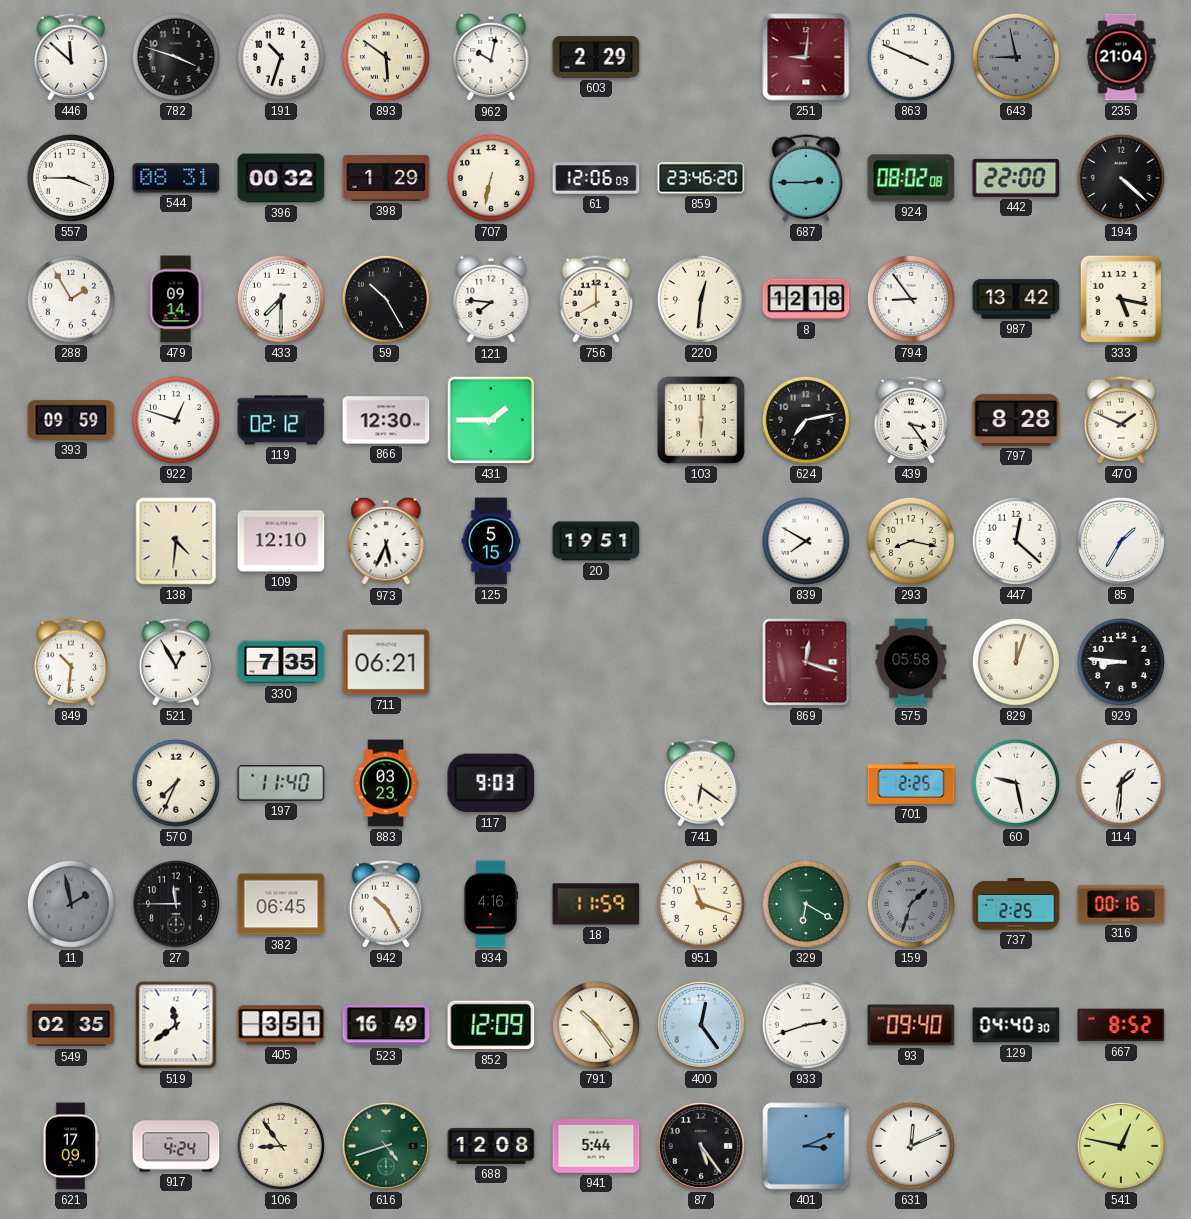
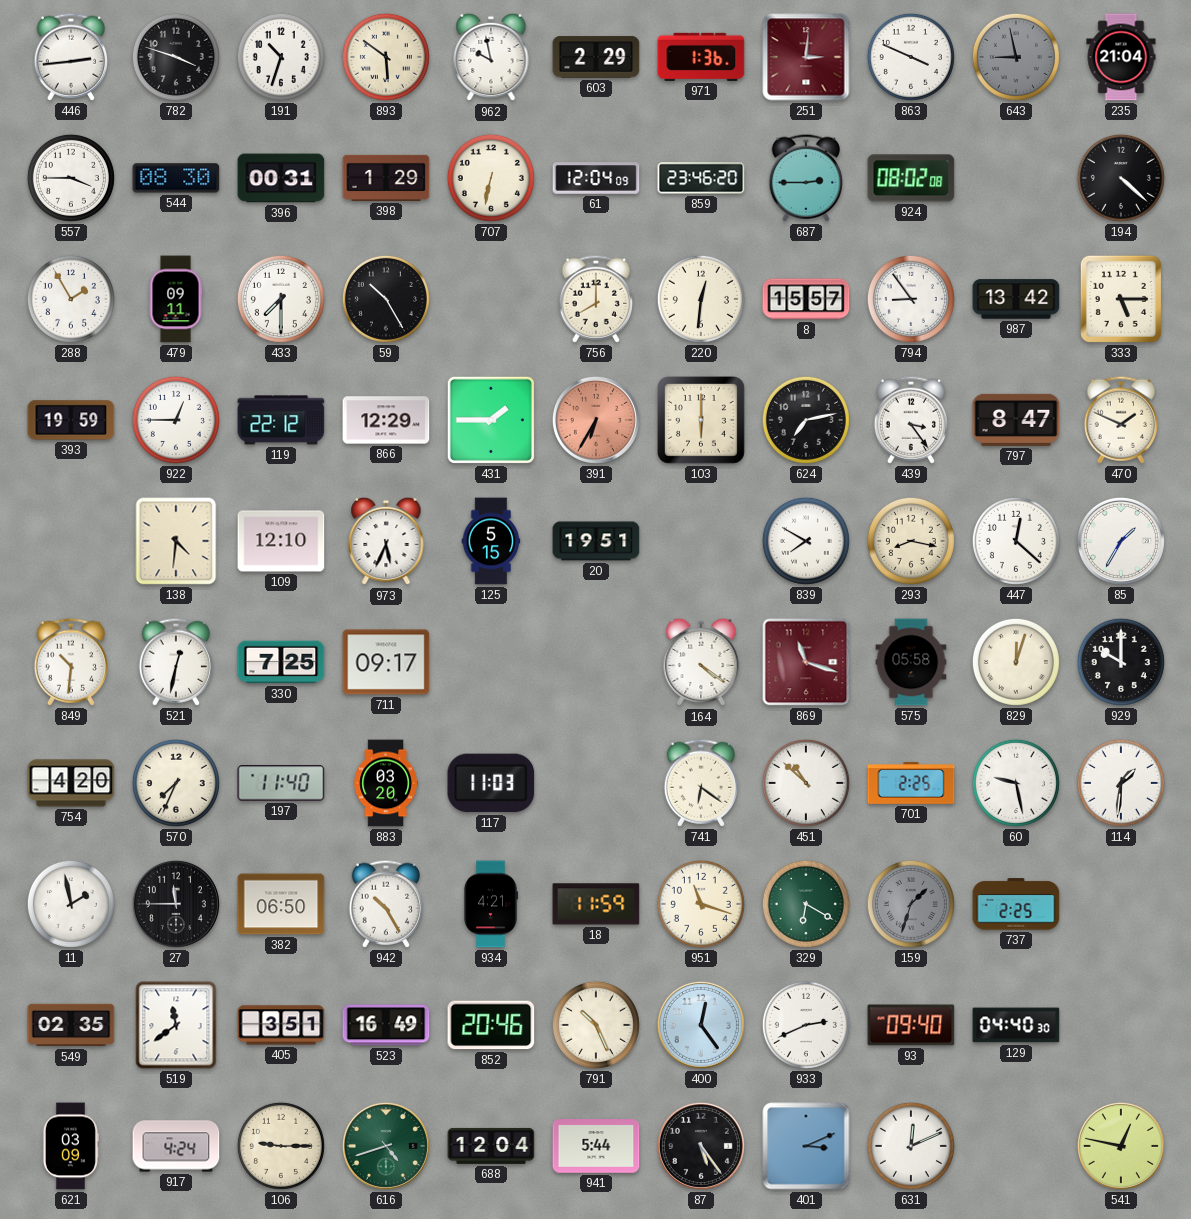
446: 11:52 -> 2:44
962: 10:02 -> 9:58
971: none -> 1:36
251: 9:01 -> 3:01
544: 08:31 -> 08:30
396: 00:32 -> 00:31
61: 12:06 -> 12:04
442: 22:00 -> none
479: 09:14 -> 09:11
121: 7:46 -> none
8: 12:18 -> 15:57
333: 5:17 -> 5:15
393: 09:59 -> 19:59
922: 12:48 -> 12:45
119: 02:12 -> 22:12
866: 12:30 -> 12:29
391: none -> 6:35
797: 8:28 -> 8:47
521: 12:55 -> 12:32
330: 7:35 -> 7:25
711: 06:21 -> 09:17
164: none -> 4:21
869: 12:18 -> 11:18
929: 8:46 -> 10:00
754: none -> 4:20
883: 03:23 -> 03:20
117: 9:03 -> 11:03
451: none -> 10:52
11 dial: grey -> white
382: 06:45 -> 06:50
934: 4:16 -> 4:21
316: 00:16 -> none
852: 12:09 -> 20:46
791: 10:24 -> 10:26
933: 2:42 -> 2:41
667: 8:52 -> none
621: 17:09 -> 03:09
106: 8:54 -> 9:15
688: 12:08 -> 12:04
